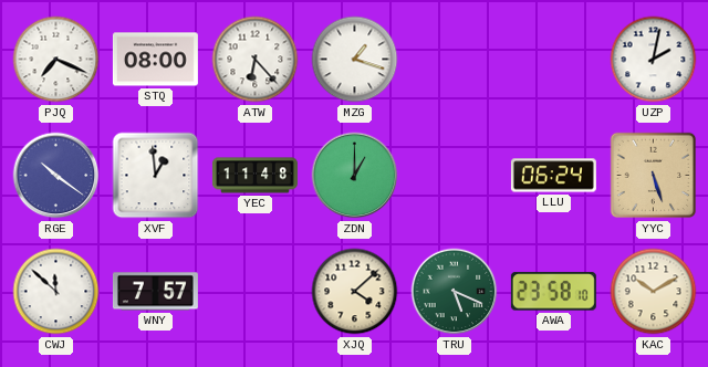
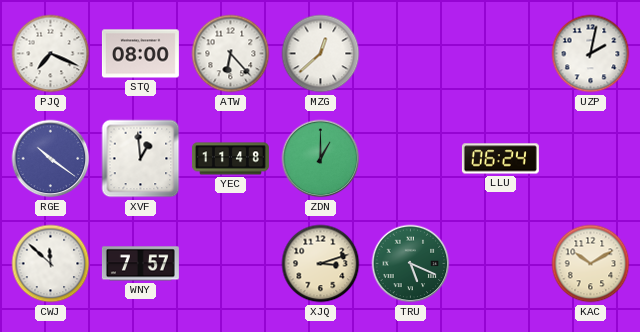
MZG: 1:18 -> 12:38
YYC: 5:27 -> none
XJQ: 4:08 -> 3:12
AWA: 23:58 -> none
